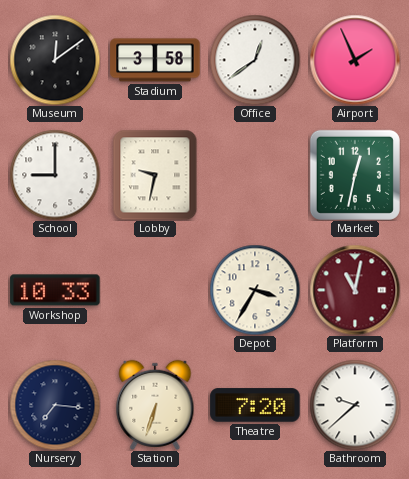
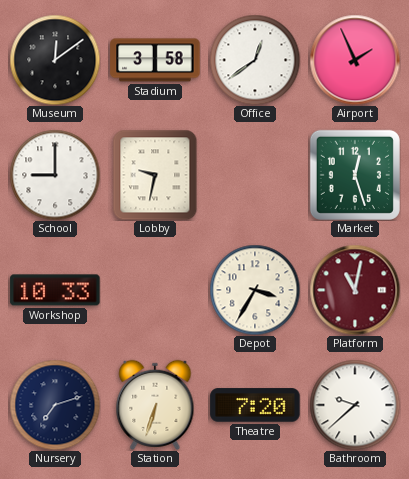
Market: 12:32 -> 12:27
Nursery: 7:16 -> 7:12
